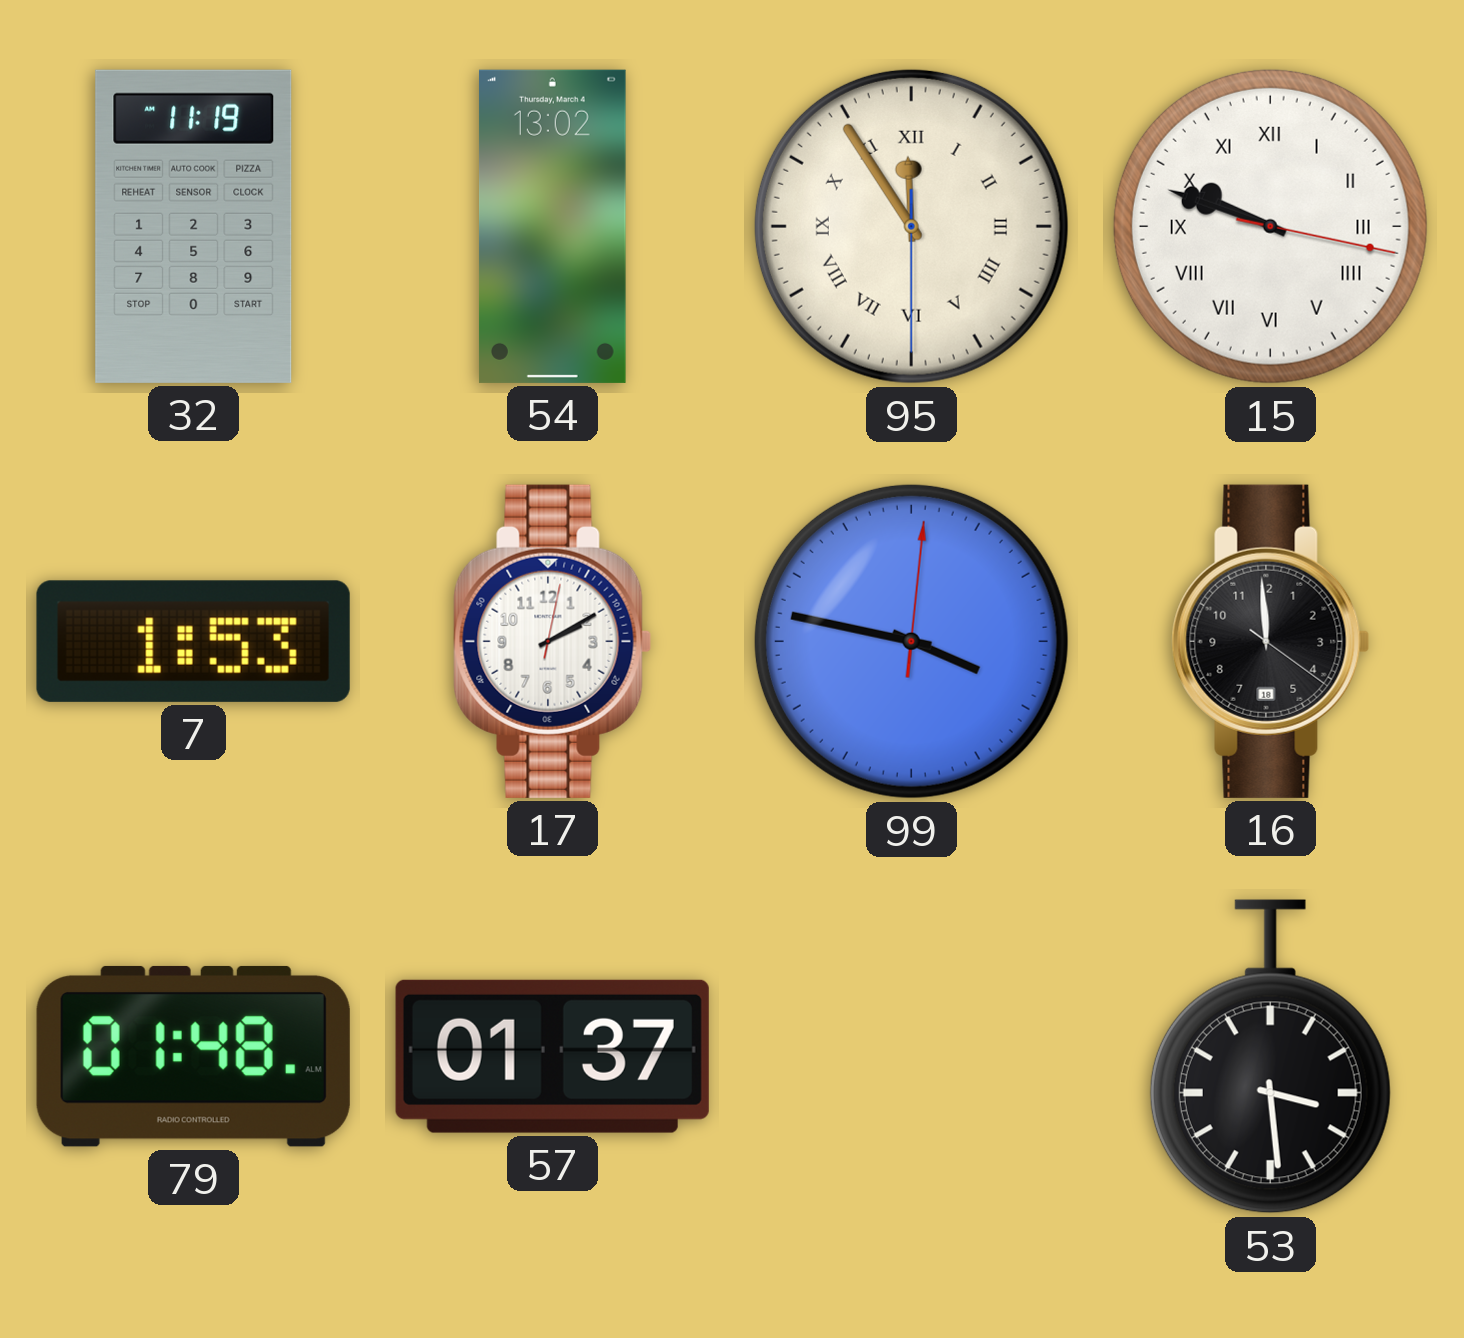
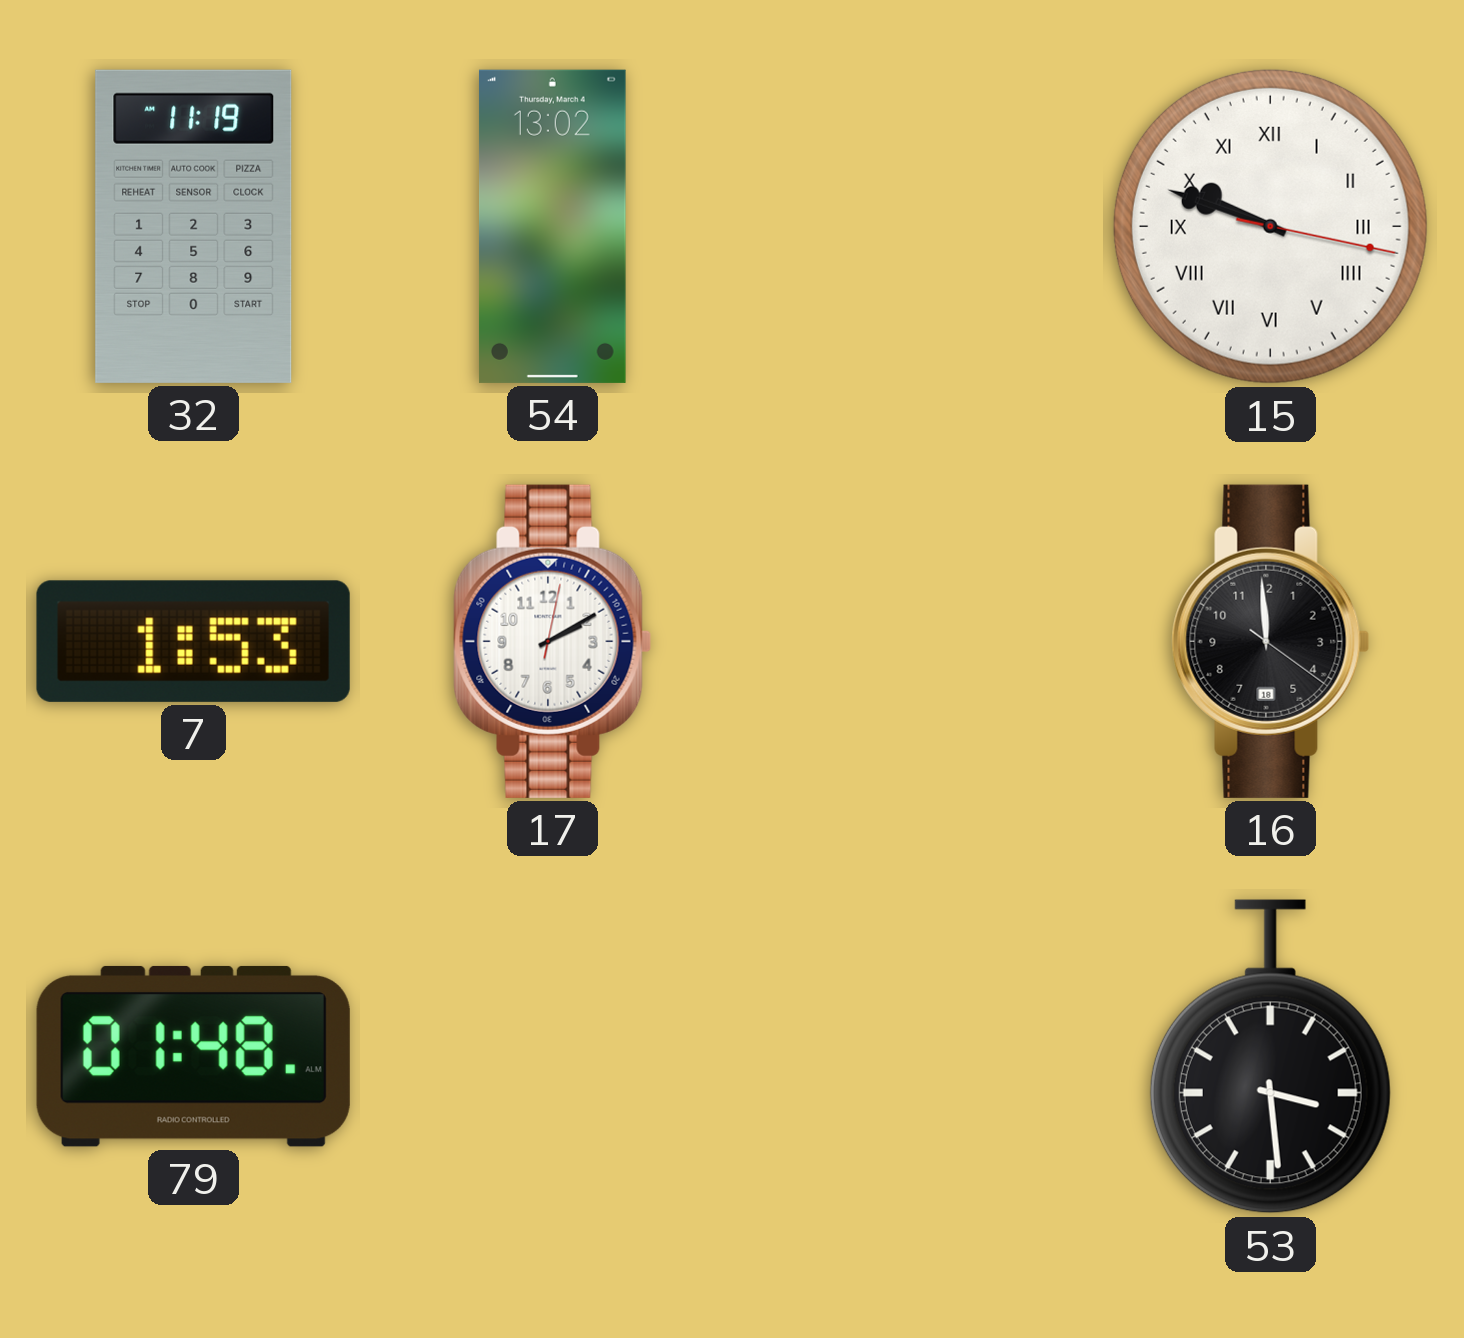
95: 11:54 -> none
99: 3:47 -> none
57: 01:37 -> none
